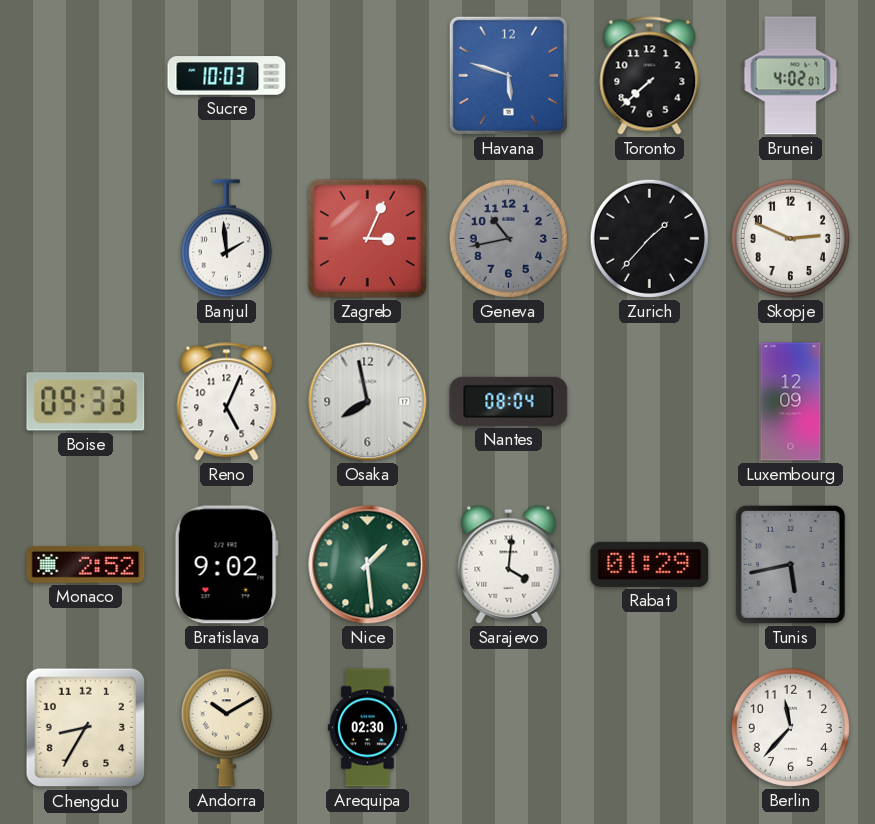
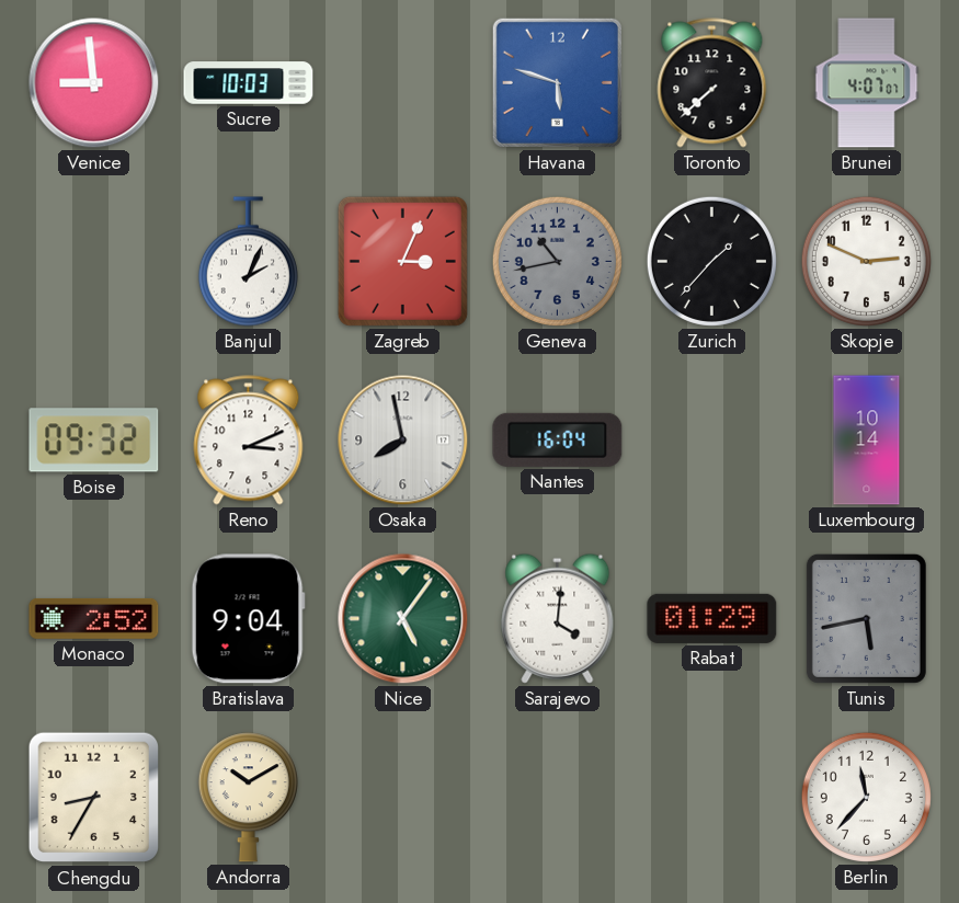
Venice: none -> 8:59
Brunei: 4:02 -> 4:07
Banjul: 1:59 -> 2:04
Boise: 09:33 -> 09:32
Reno: 5:04 -> 3:11
Nantes: 08:04 -> 16:04
Luxembourg: 12:09 -> 10:14
Bratislava: 9:02 -> 9:04
Nice: 1:29 -> 5:06
Arequipa: 02:30 -> none
